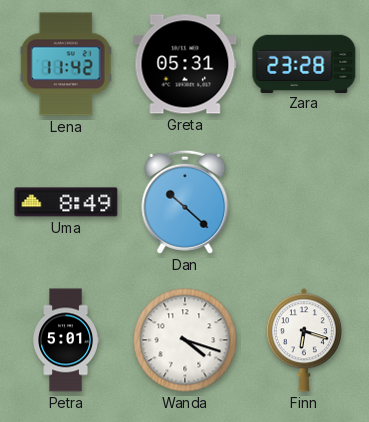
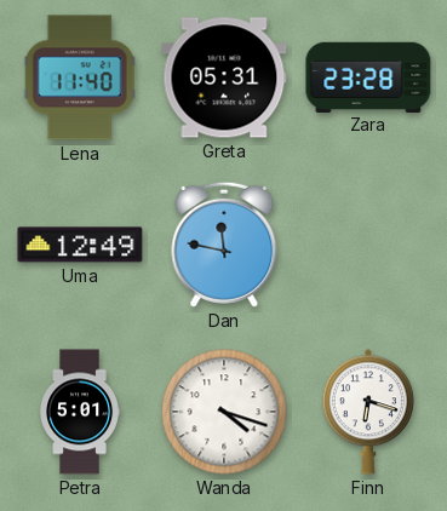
Lena: 11:42 -> 11:40
Uma: 8:49 -> 12:49
Dan: 10:22 -> 11:47
